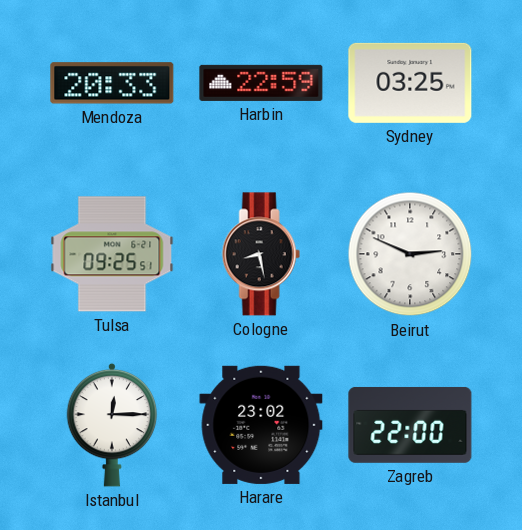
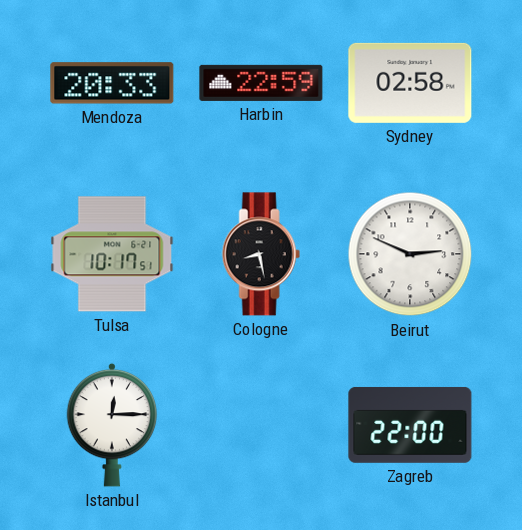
Sydney: 03:25 -> 02:58
Tulsa: 09:25 -> 10:17
Harare: 23:02 -> none
